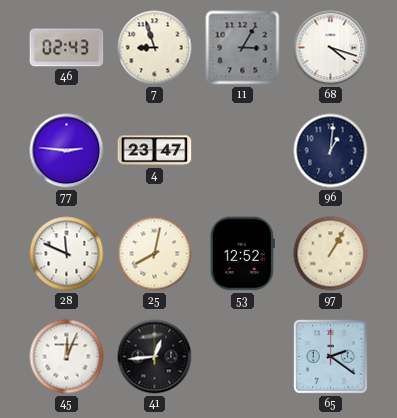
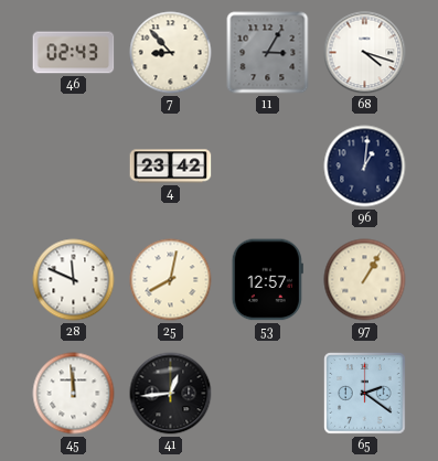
7: 8:57 -> 8:53
77: 2:46 -> none
4: 23:47 -> 23:42
53: 12:52 -> 12:57
45: 12:04 -> 11:59
